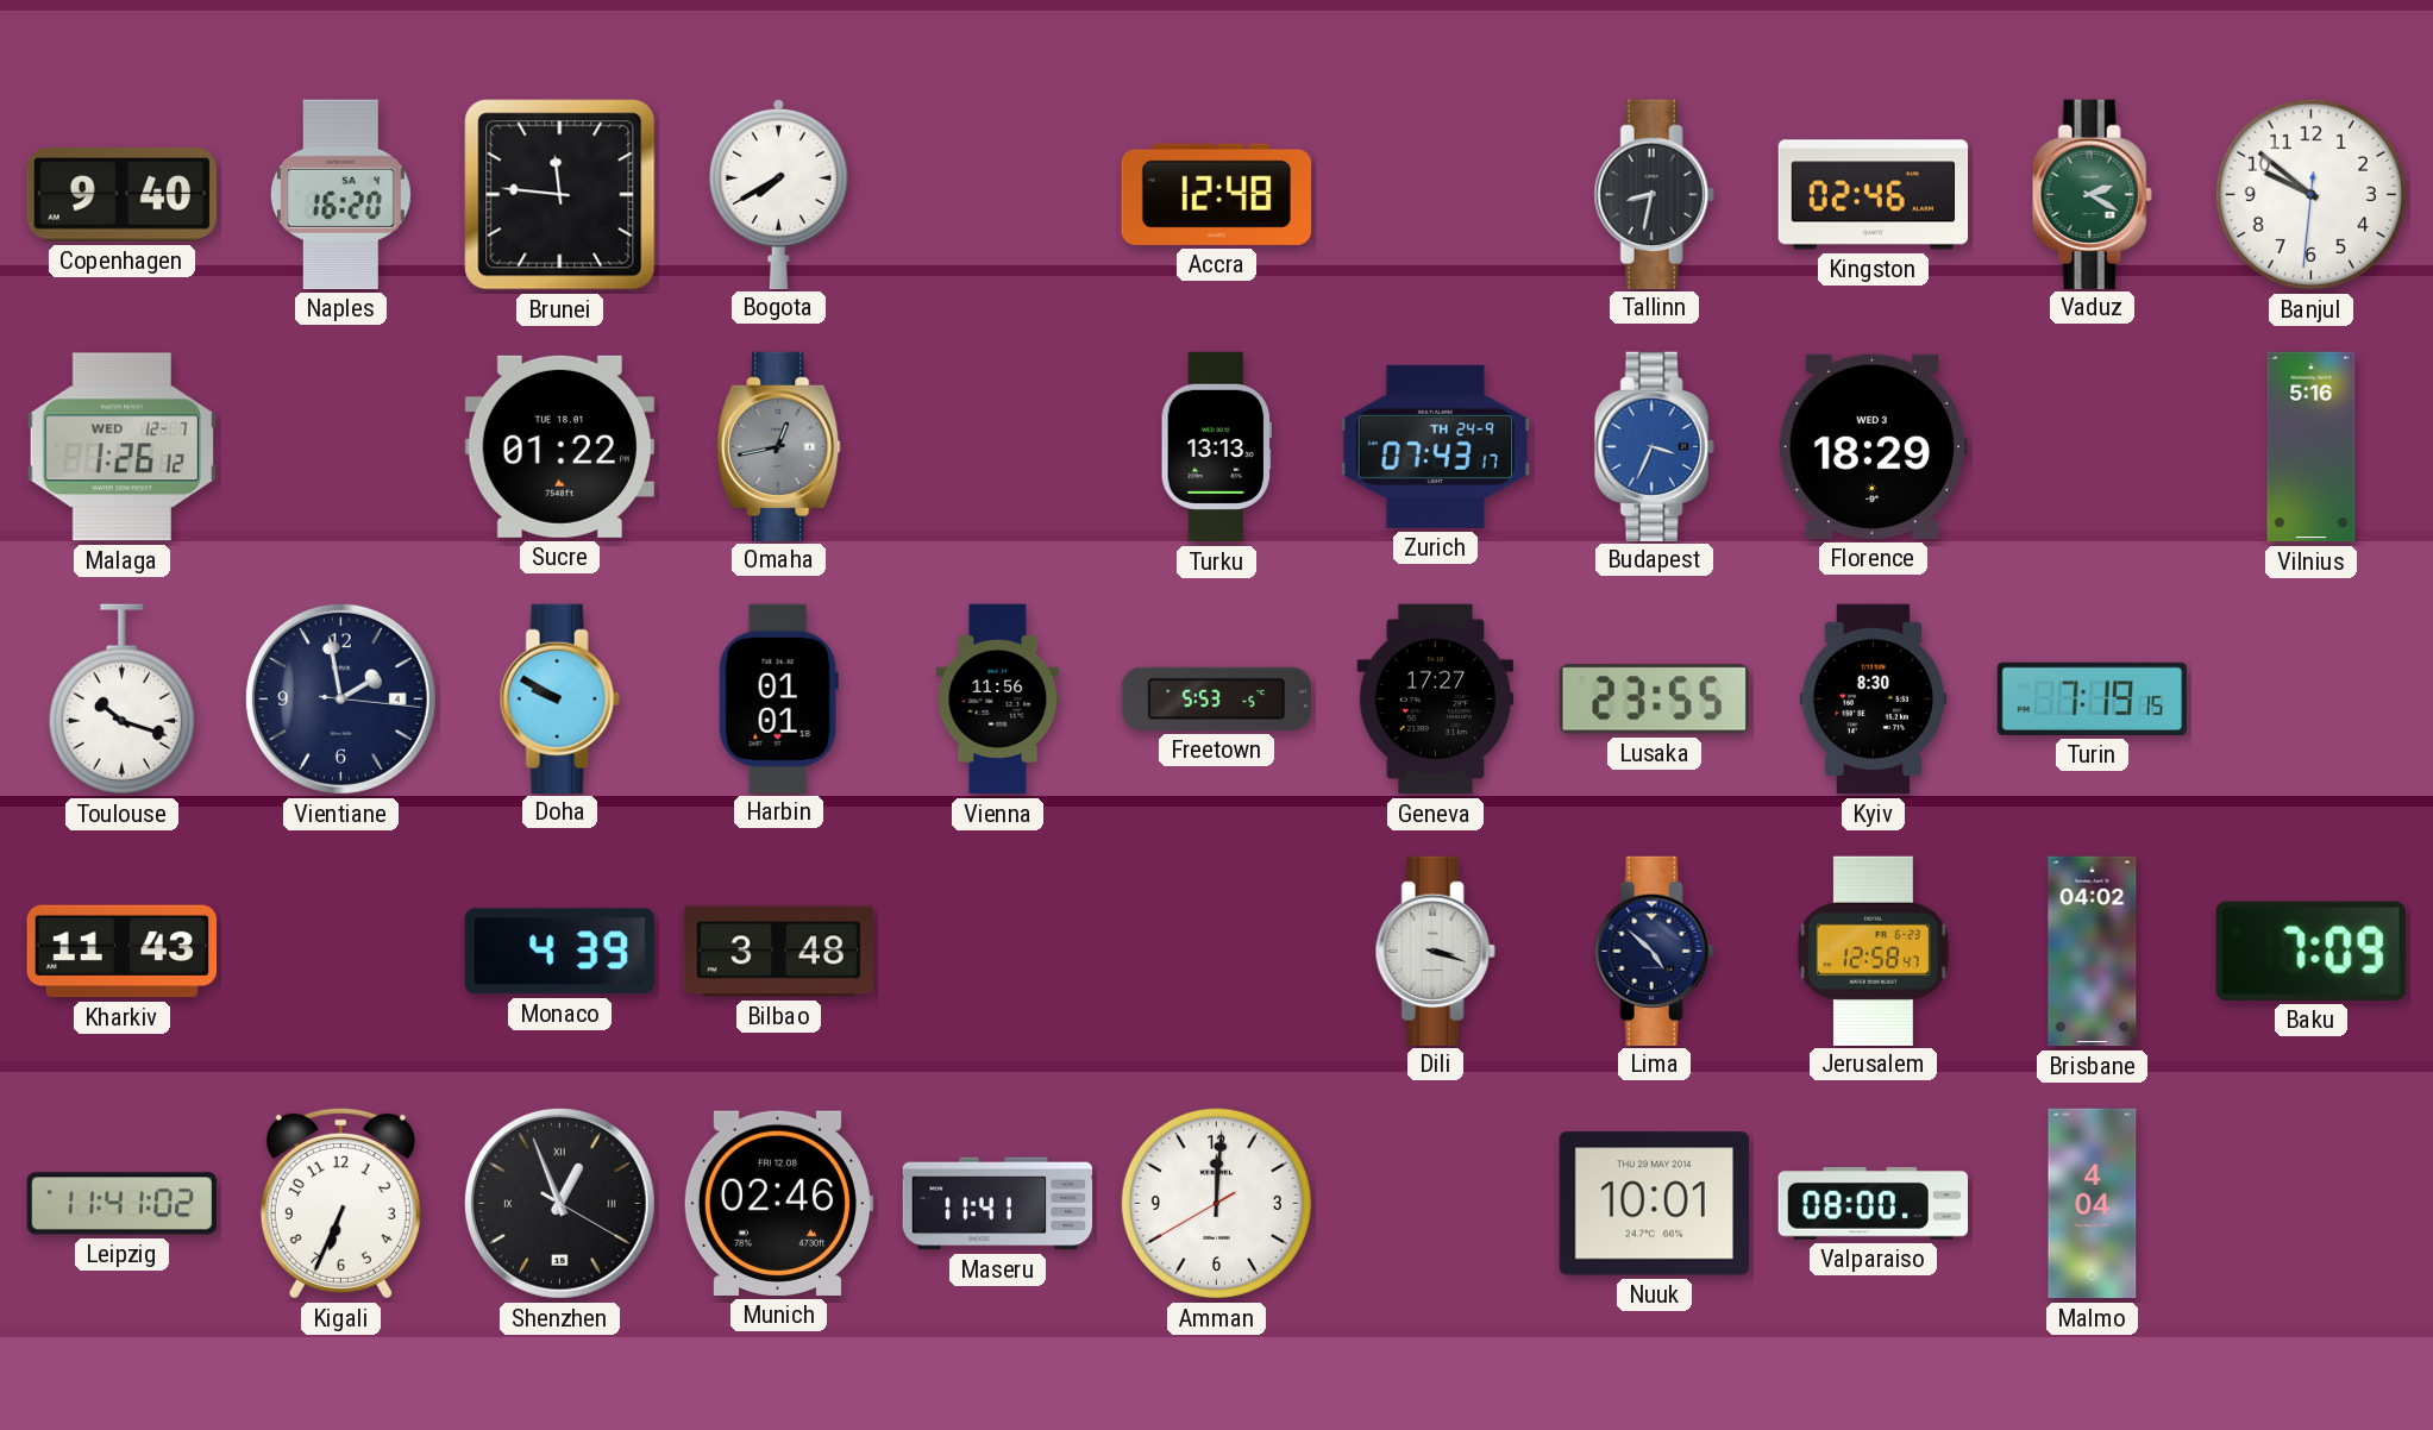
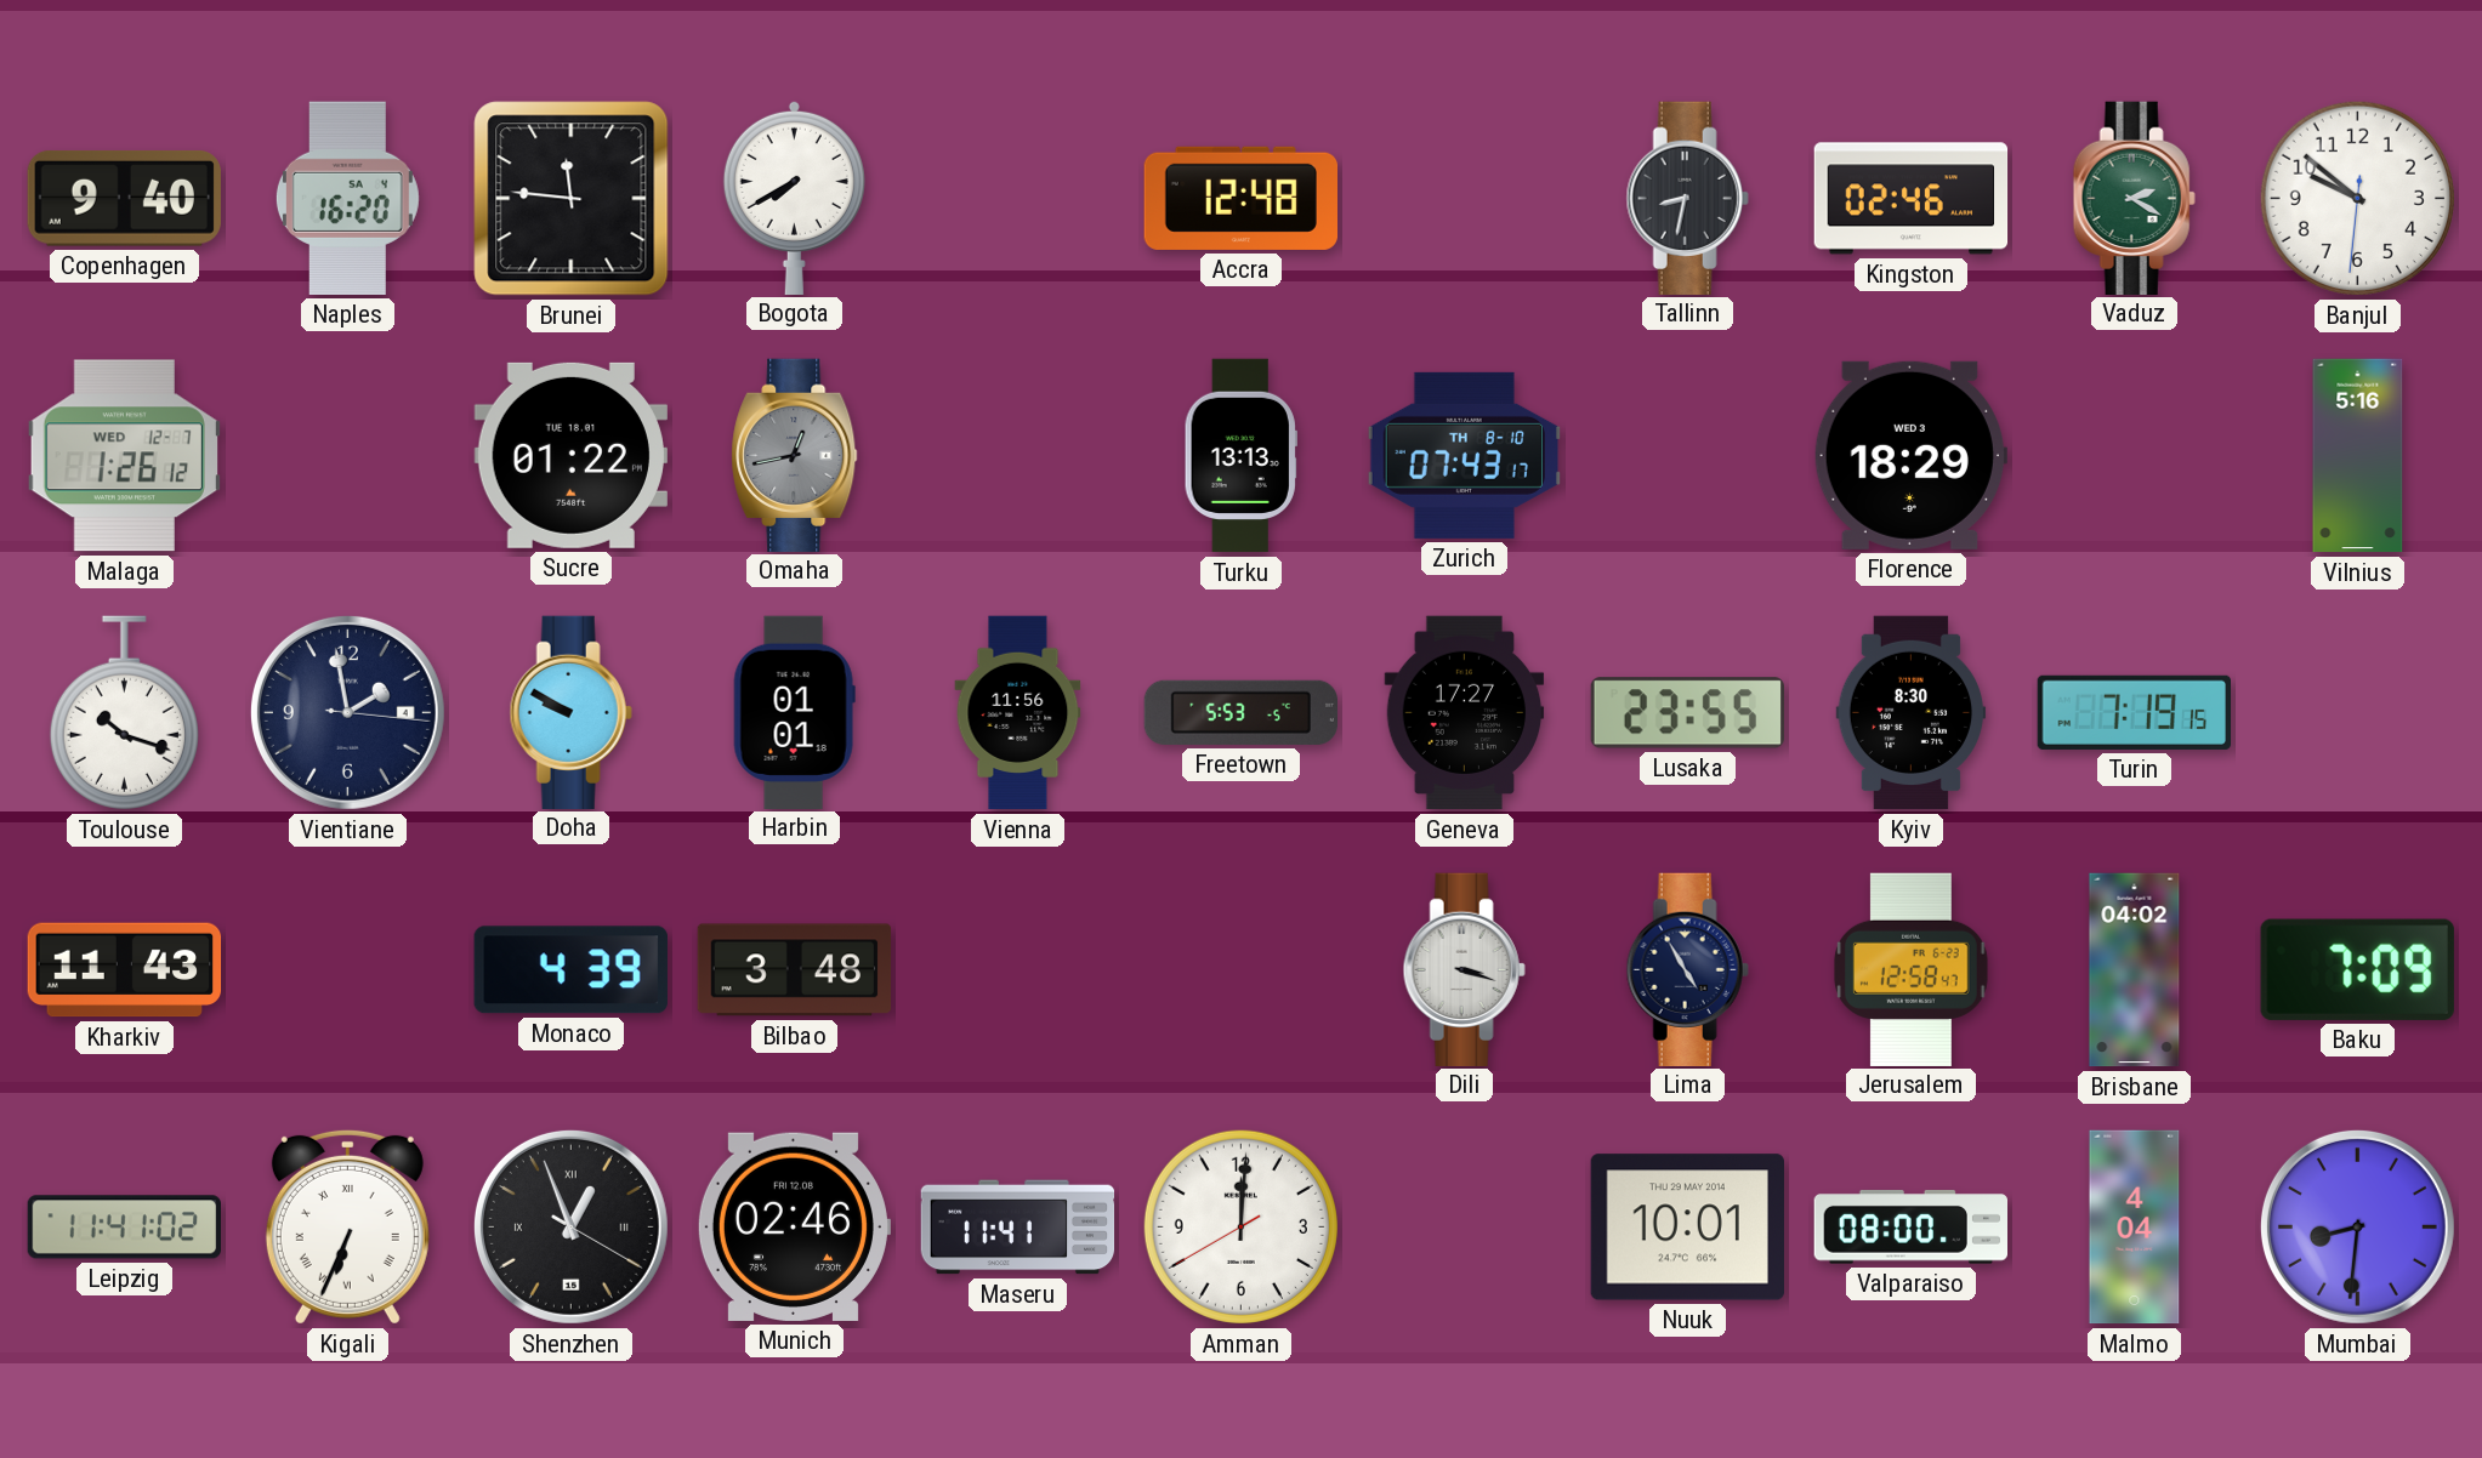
Zurich date: TH 24-9 -> TH 8-10
Budapest: 3:34 -> none
Lima: 4:52 -> 4:55
Kigali numerals: Arabic -> Roman
Mumbai: none -> 8:31
